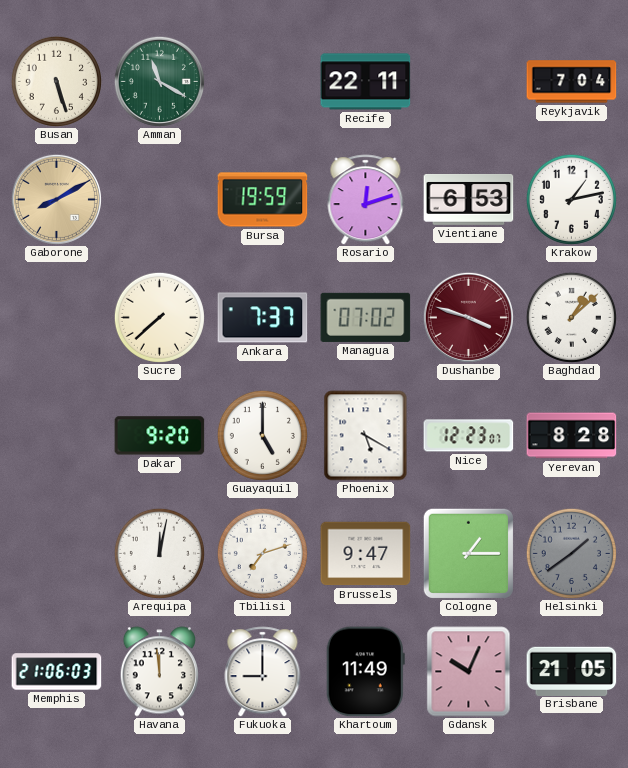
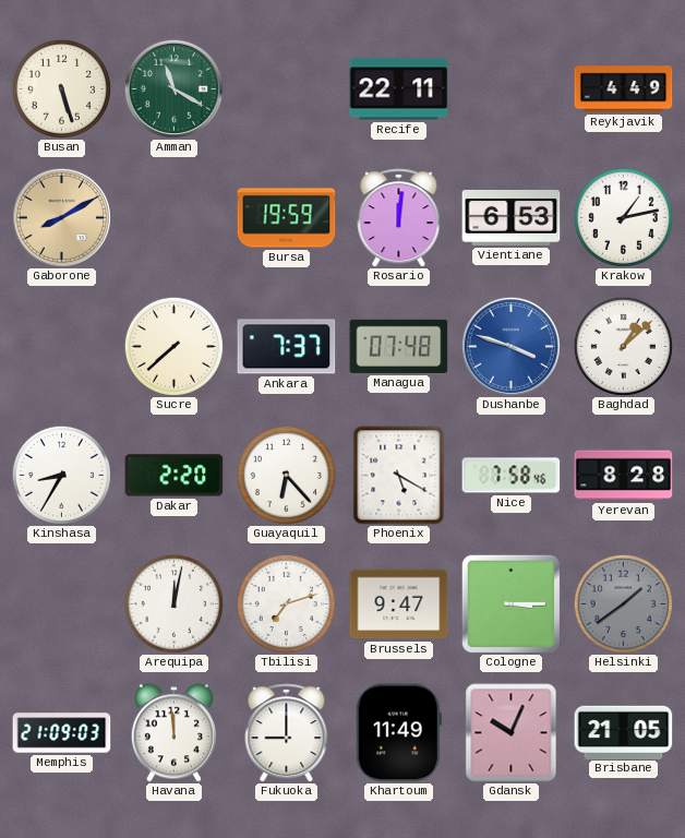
Reykjavik: 7:04 -> 4:49
Rosario: 12:12 -> 12:01
Managua: 07:02 -> 07:48
Dushanbe dial: burgundy -> blue
Kinshasa: none -> 8:35
Dakar: 9:20 -> 2:20
Guayaquil: 5:00 -> 6:23
Nice: 12:23 -> 7:58
Cologne: 1:15 -> 3:15
Memphis: 21:06 -> 21:09
